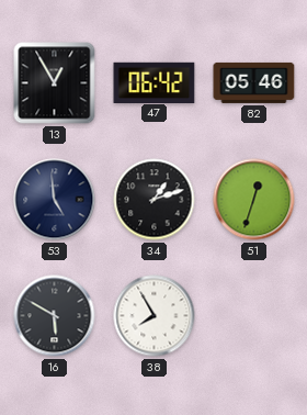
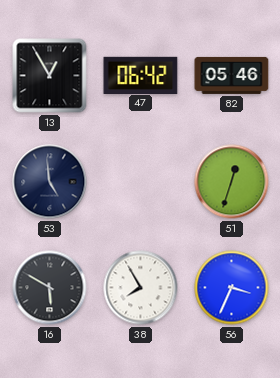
34: 1:12 -> none
56: none -> 3:34
